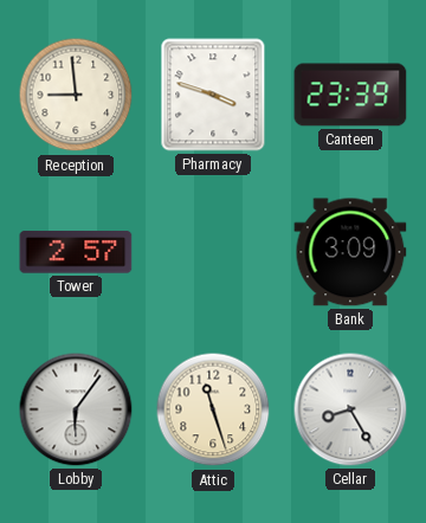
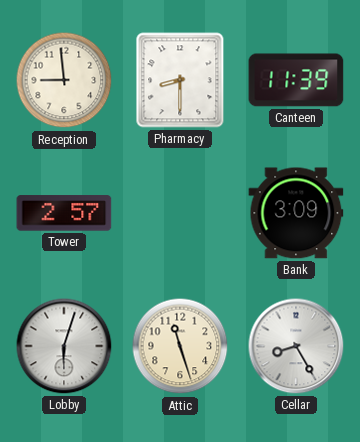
Pharmacy: 3:48 -> 8:30
Canteen: 23:39 -> 11:39
Lobby: 6:06 -> 6:03
